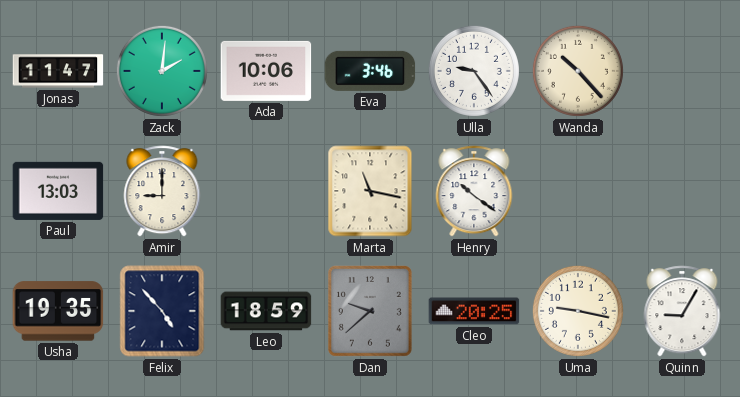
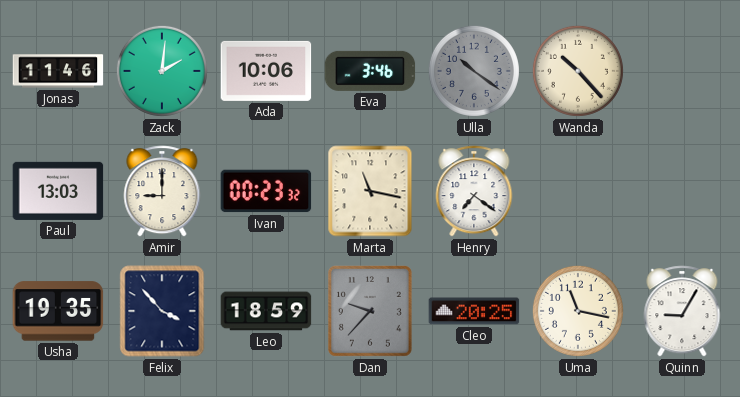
Jonas: 11:47 -> 11:46
Ulla: 9:24 -> 10:21
Ulla dial: white -> grey
Ivan: none -> 00:23
Henry: 10:21 -> 7:21
Felix: 4:53 -> 3:53
Dan: 9:38 -> 9:37
Uma: 9:17 -> 11:17
